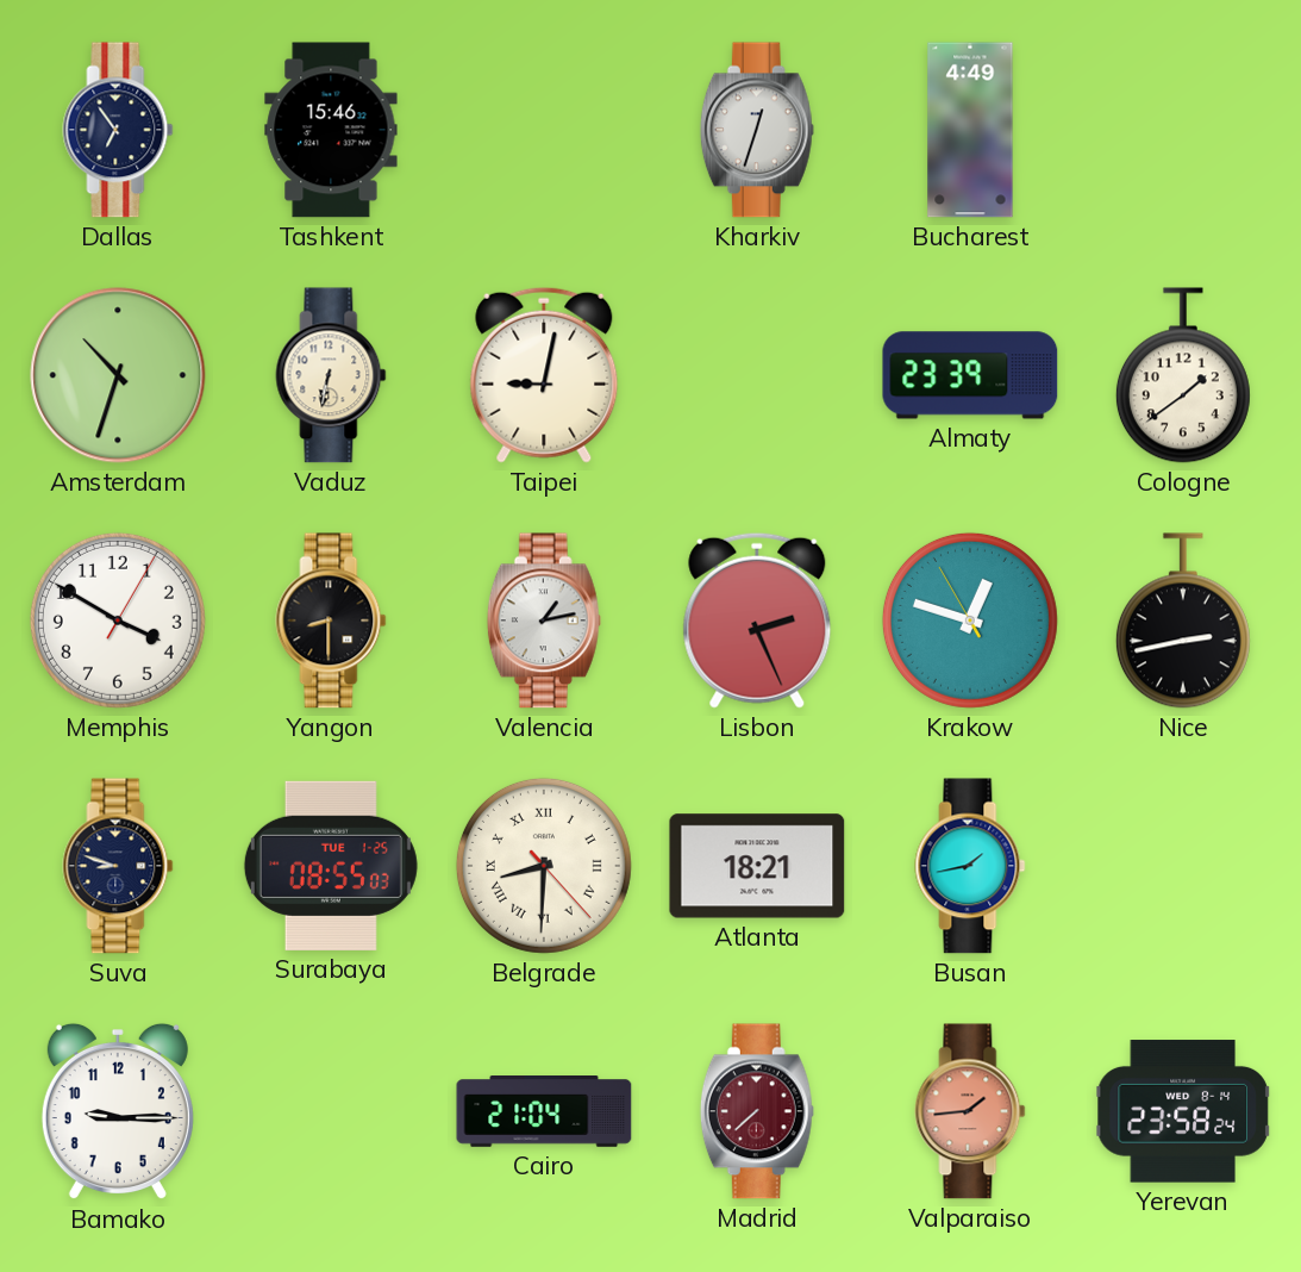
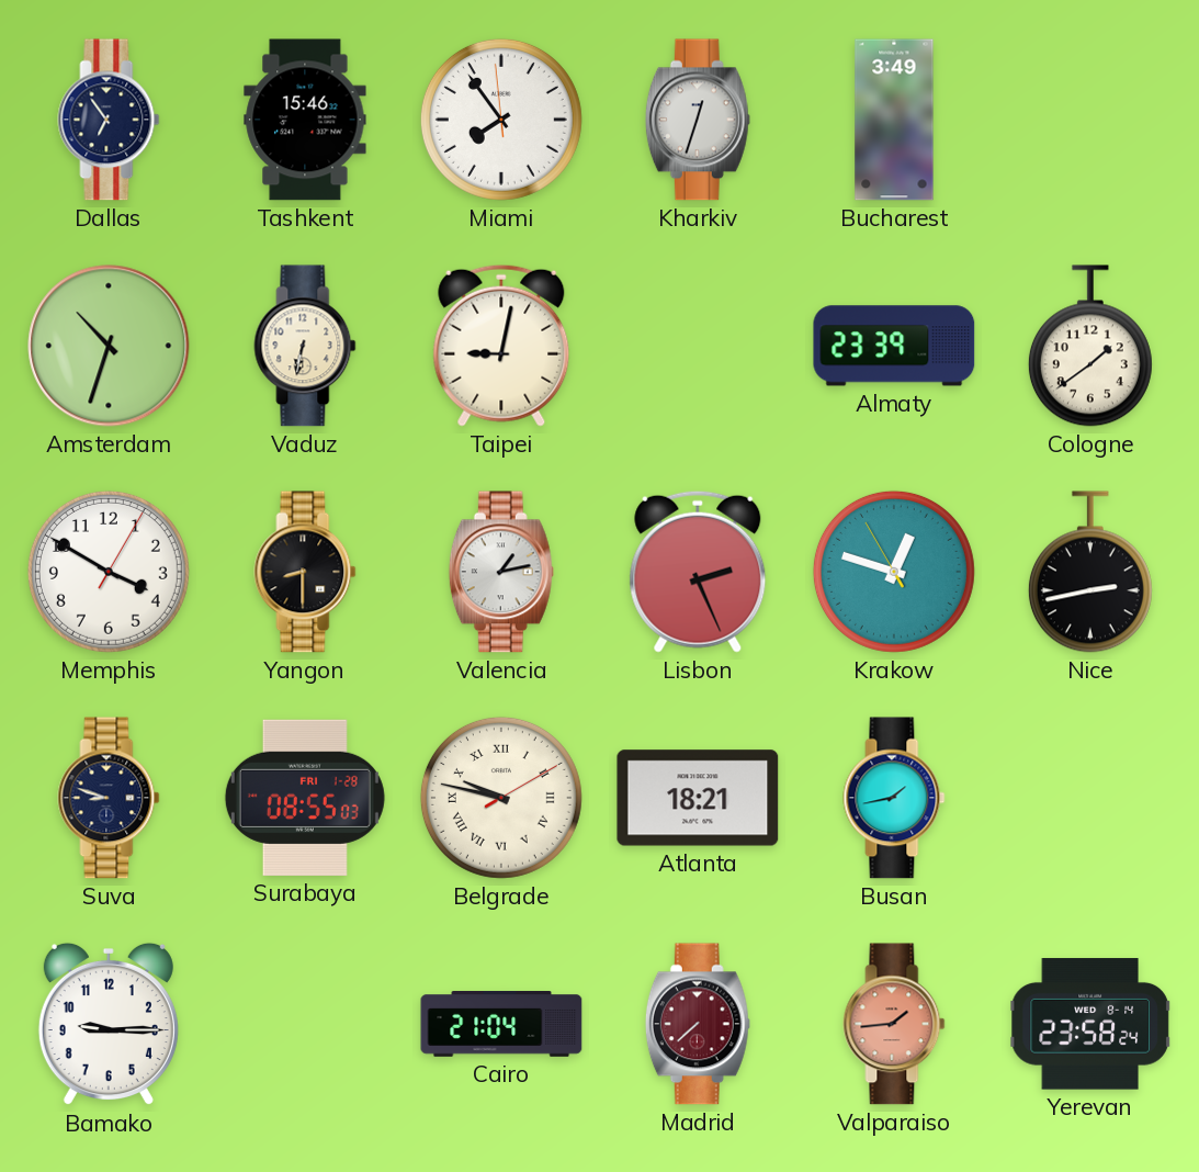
Miami: none -> 7:53
Bucharest: 4:49 -> 3:49
Surabaya date: TUE 1-25 -> FRI 1-28
Belgrade: 8:30 -> 9:47
